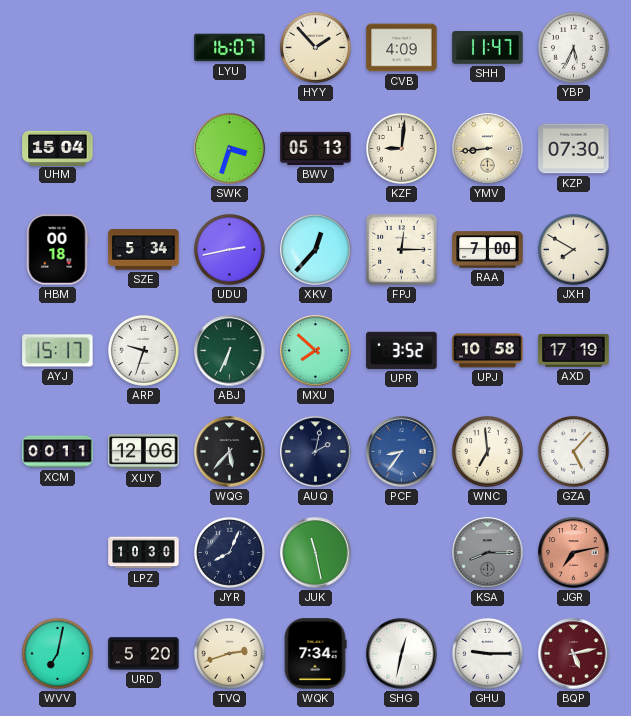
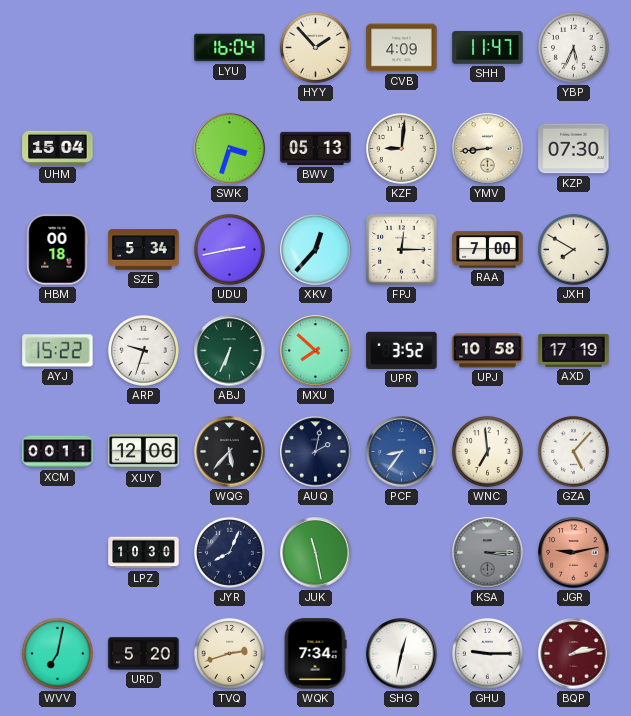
LYU: 16:07 -> 16:04
AYJ: 15:17 -> 15:22
KSA: 8:15 -> 3:15
JGR: 7:13 -> 9:13
BQP: 5:13 -> 2:13
